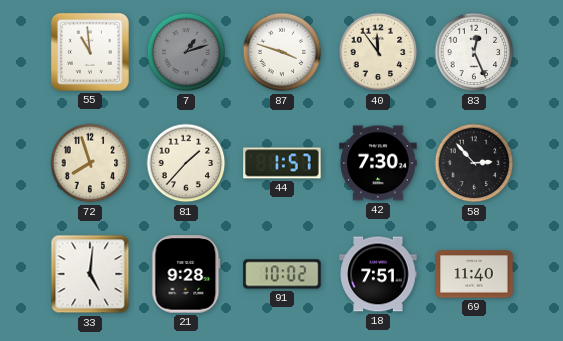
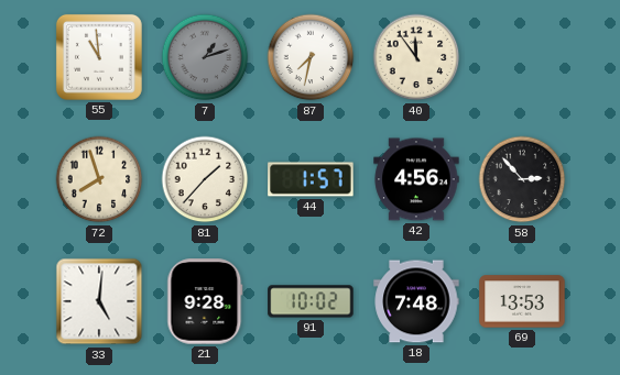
87: 3:48 -> 7:32
83: 12:26 -> none
42: 7:30 -> 4:56
18: 7:51 -> 7:48
69: 11:40 -> 13:53
